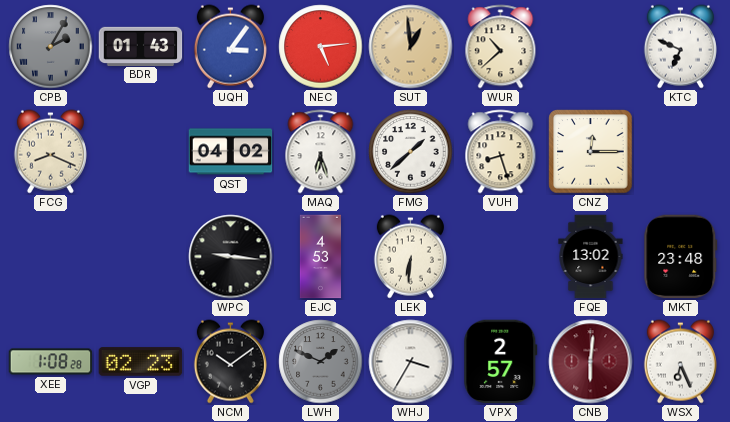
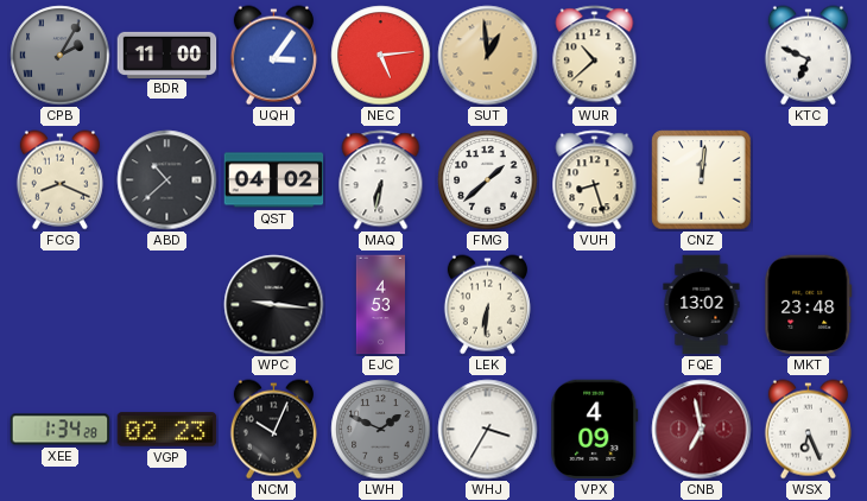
BDR: 01:43 -> 11:00
ABD: none -> 10:38
MAQ: 6:27 -> 6:32
CNZ: 12:15 -> 12:01
XEE: 1:08 -> 1:34
NCM: 10:09 -> 10:04
VPX: 2:57 -> 4:09
CNB: 6:01 -> 6:58
